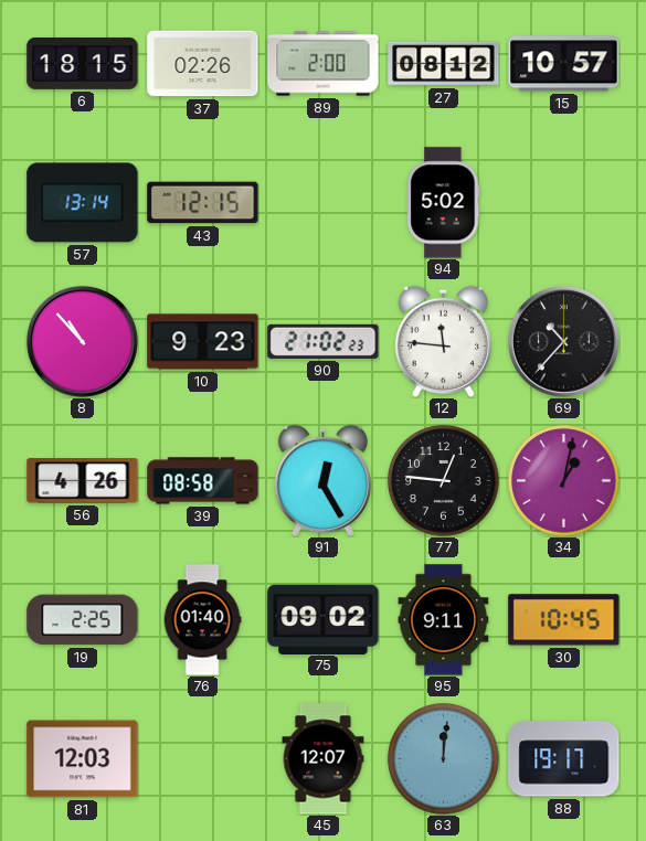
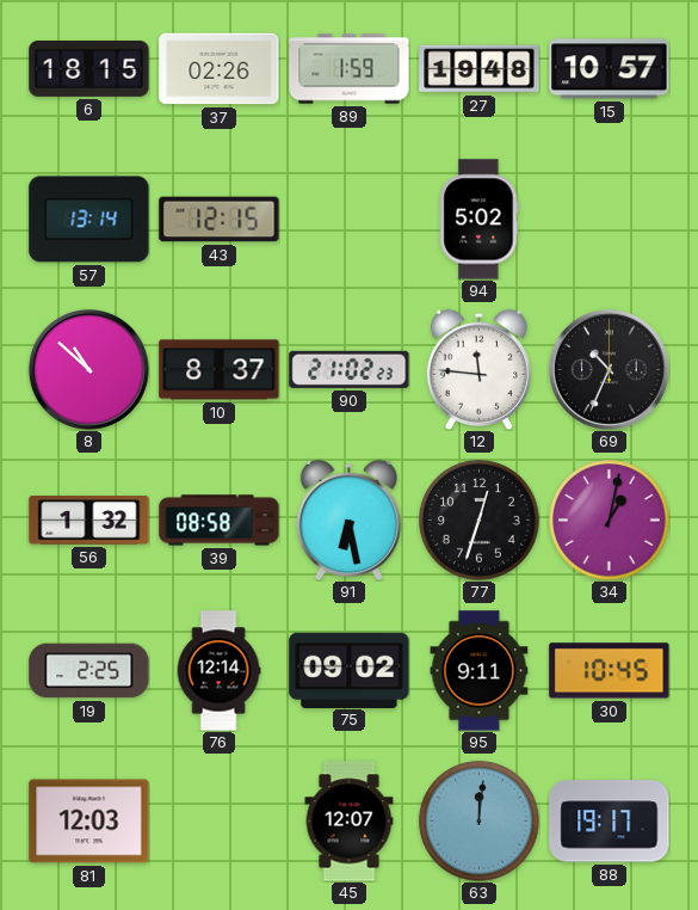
89: 2:00 -> 1:59
27: 08:12 -> 19:48
8: 10:53 -> 10:52
10: 9:23 -> 8:37
69: 10:37 -> 10:34
56: 4:26 -> 1:32
91: 12:25 -> 6:28
77: 12:46 -> 12:33
76: 01:40 -> 12:14
